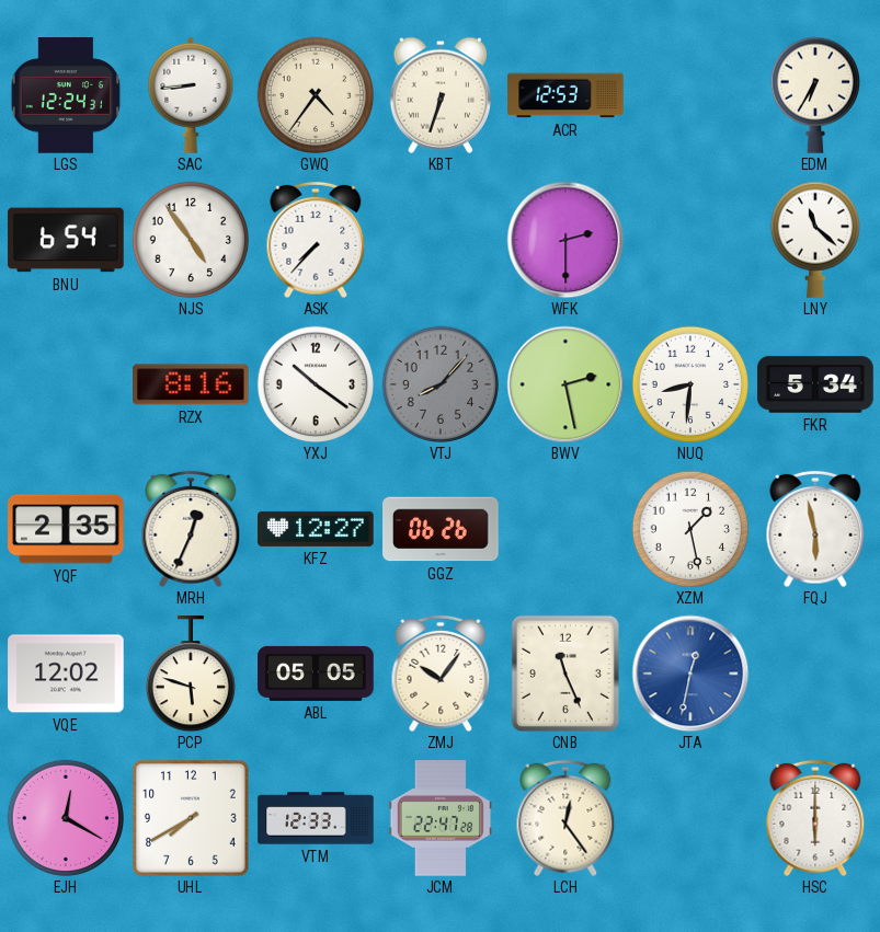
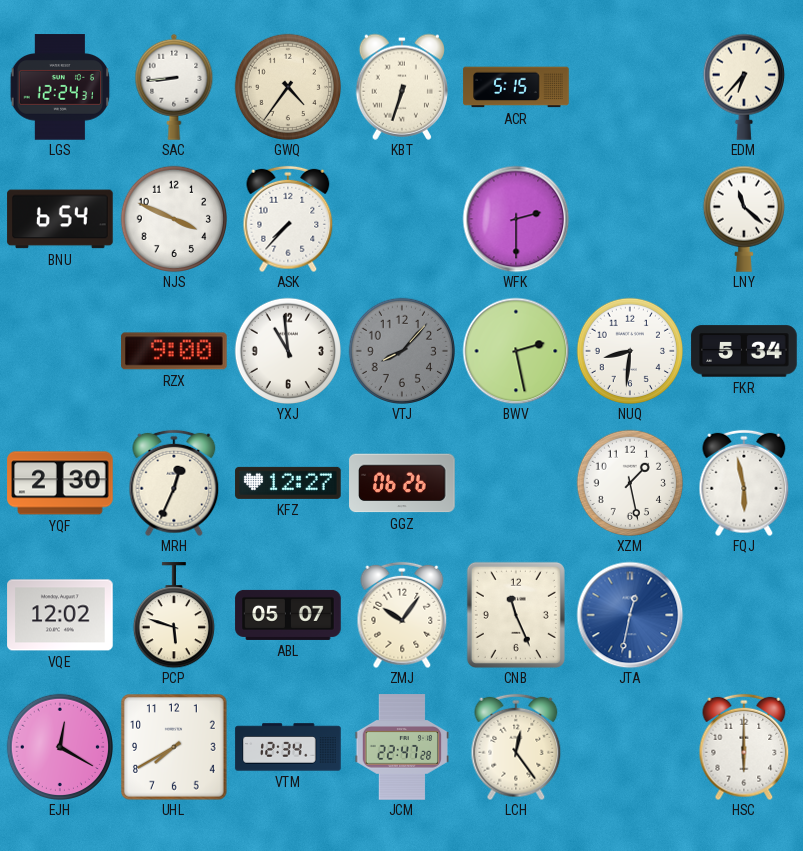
ACR: 12:53 -> 5:15
EDM: 6:35 -> 6:37
NJS: 4:54 -> 3:49
RZX: 8:16 -> 9:00
YXJ: 10:21 -> 10:59
YQF: 2:35 -> 2:30
ABL: 05:05 -> 05:07
VTM: 12:33 -> 12:34
